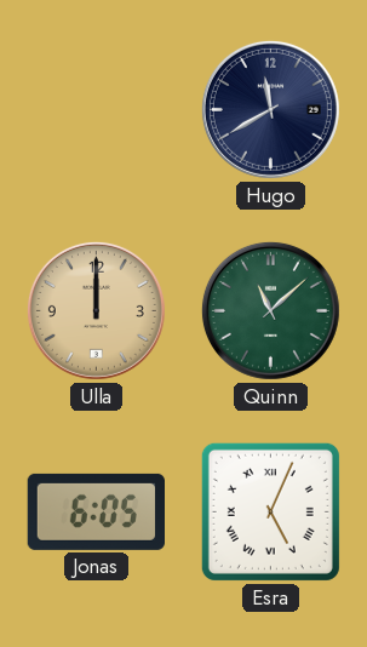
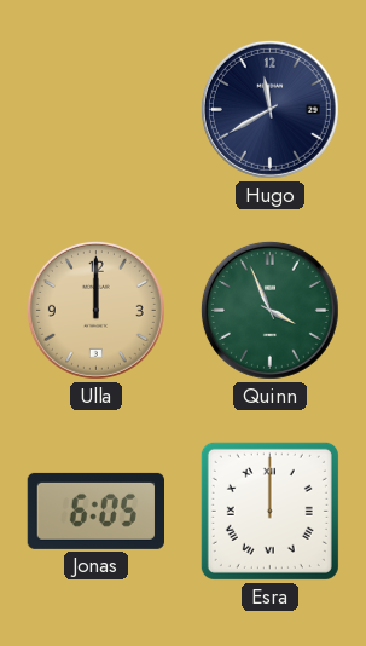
Quinn: 11:08 -> 3:56
Esra: 5:04 -> 12:00
